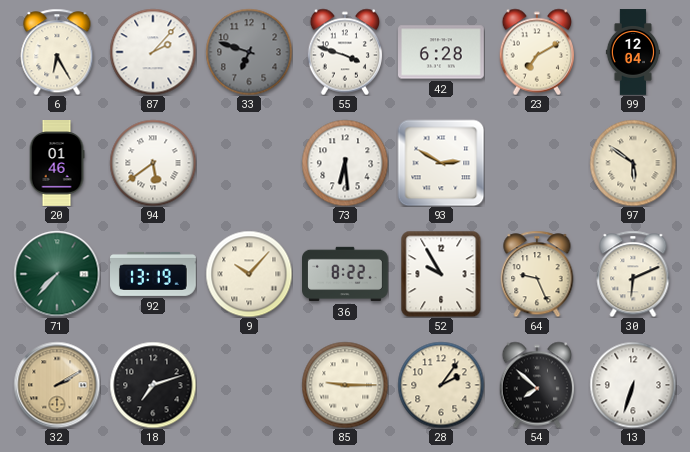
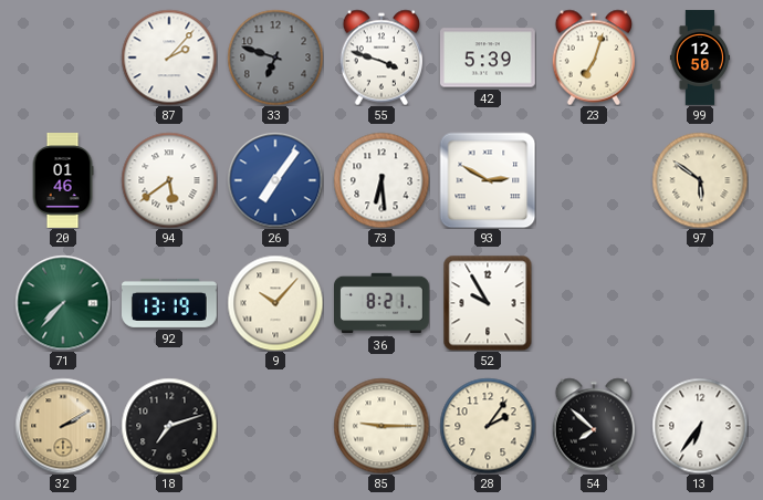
6: 6:25 -> none
42: 6:28 -> 5:39
23: 7:10 -> 7:03
99: 12:04 -> 12:50
26: none -> 7:06
36: 8:22 -> 8:21
64: 9:26 -> none
30: 6:11 -> none
13: 6:33 -> 6:36
